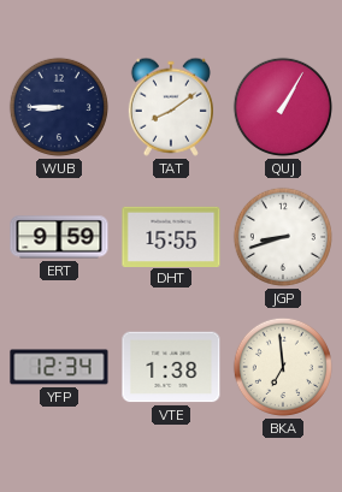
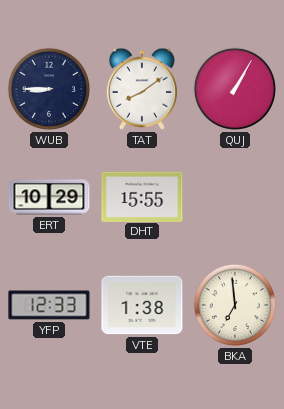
ERT: 9:59 -> 10:29
JGP: 8:42 -> none
YFP: 12:34 -> 12:33
